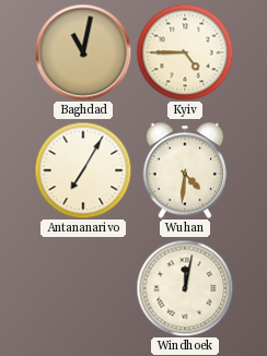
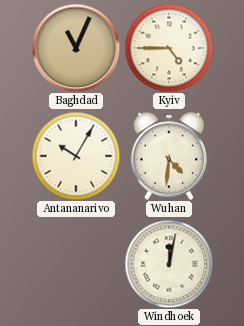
Baghdad: 11:02 -> 11:04
Antananarivo: 7:05 -> 10:05
